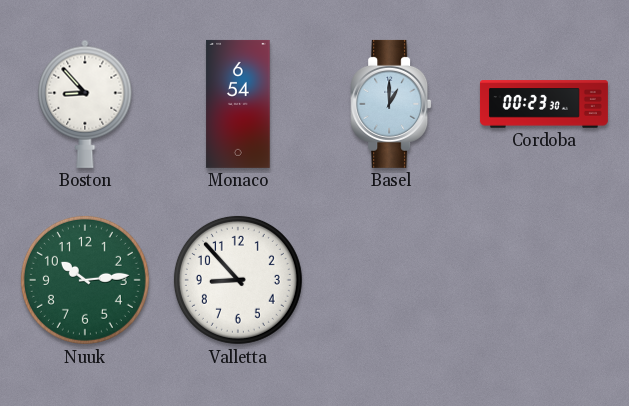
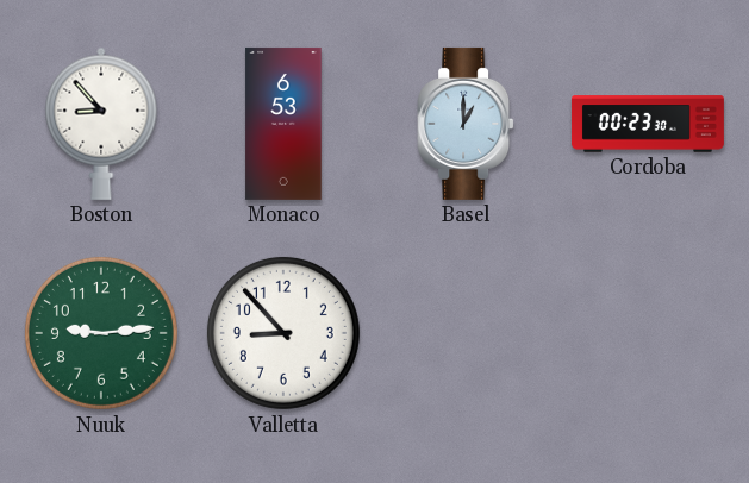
Monaco: 6:54 -> 6:53
Nuuk: 10:14 -> 9:14
